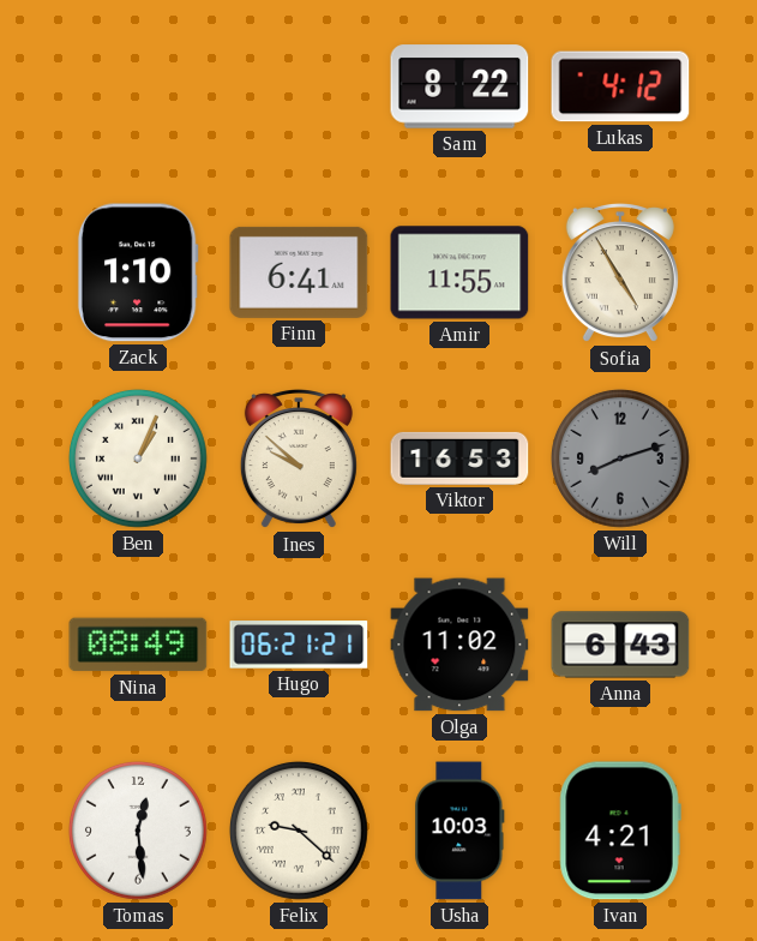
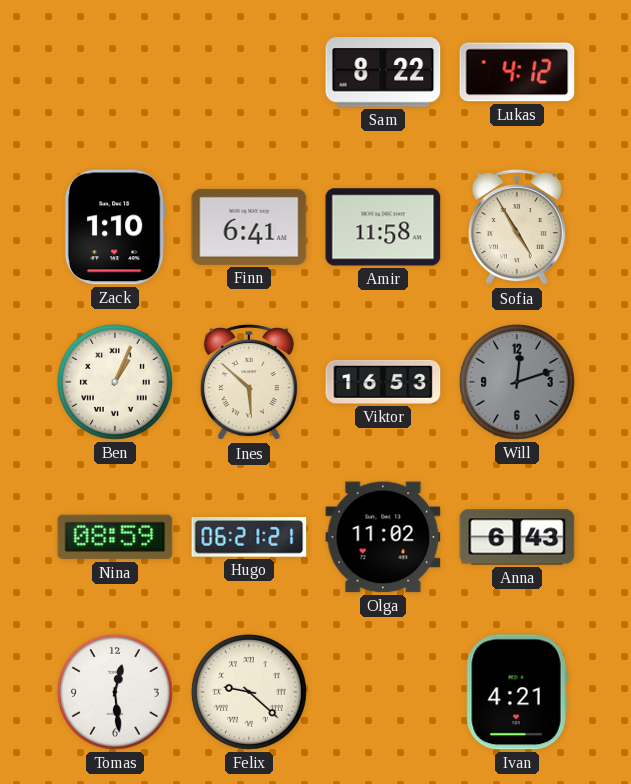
Amir: 11:55 -> 11:58
Ines: 9:52 -> 5:52
Will: 8:12 -> 12:12
Nina: 08:49 -> 08:59
Usha: 10:03 -> none
